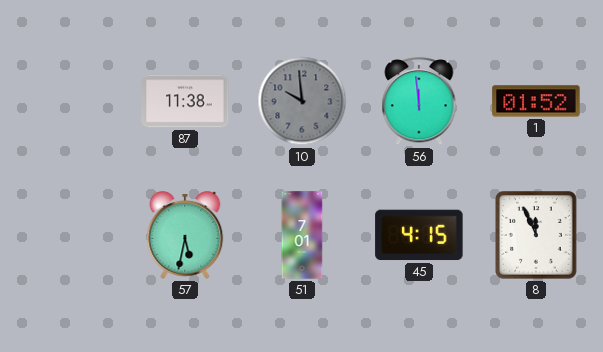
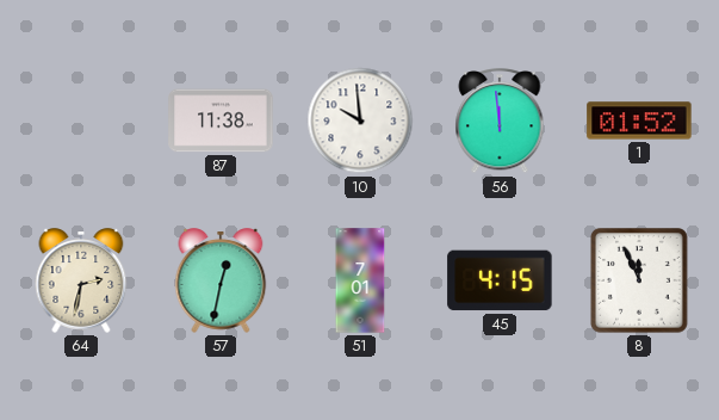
10 dial: grey -> white
64: none -> 2:32
57: 5:32 -> 12:32
